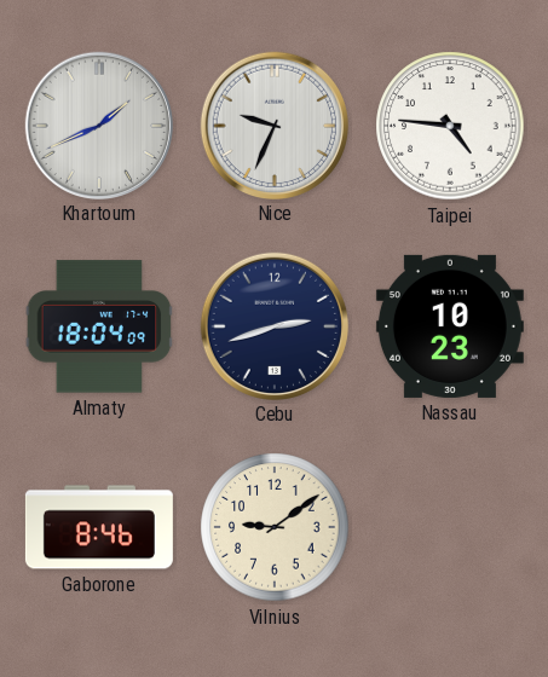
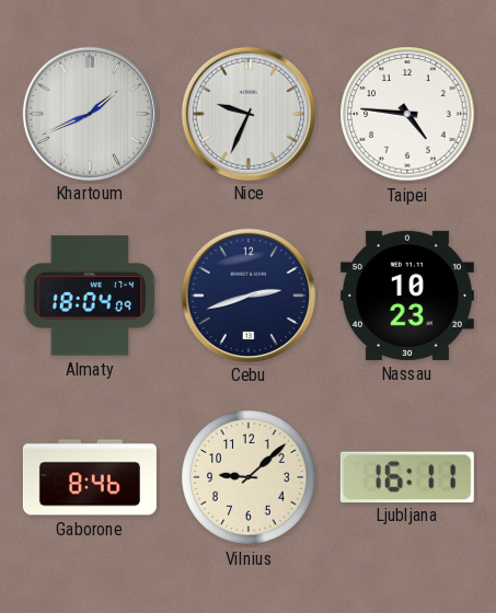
Vilnius: 9:09 -> 9:08
Ljubljana: none -> 16:11
